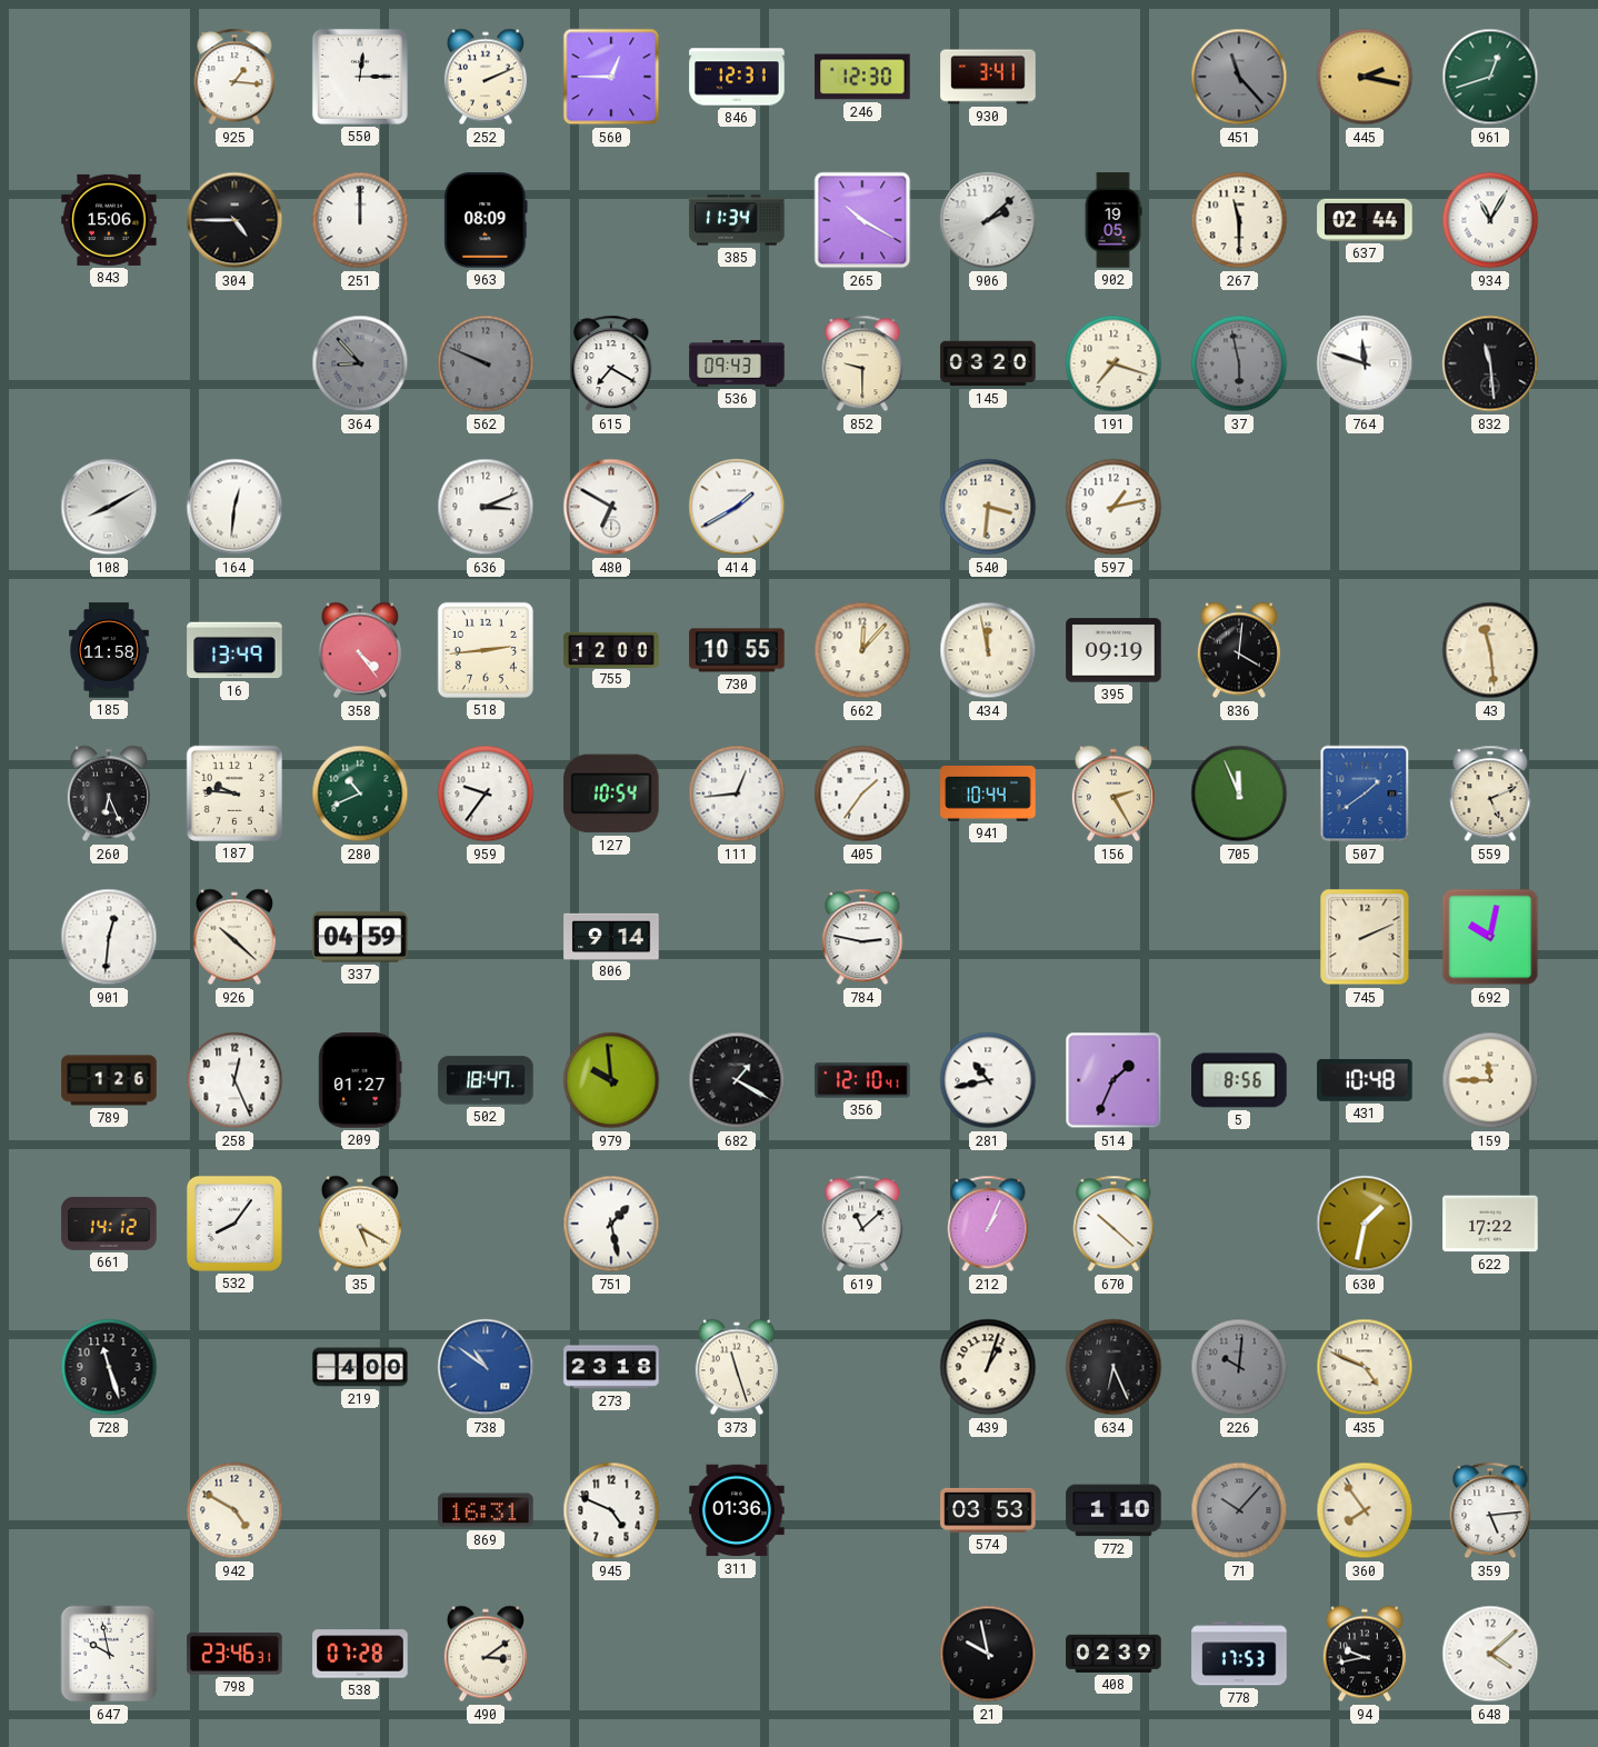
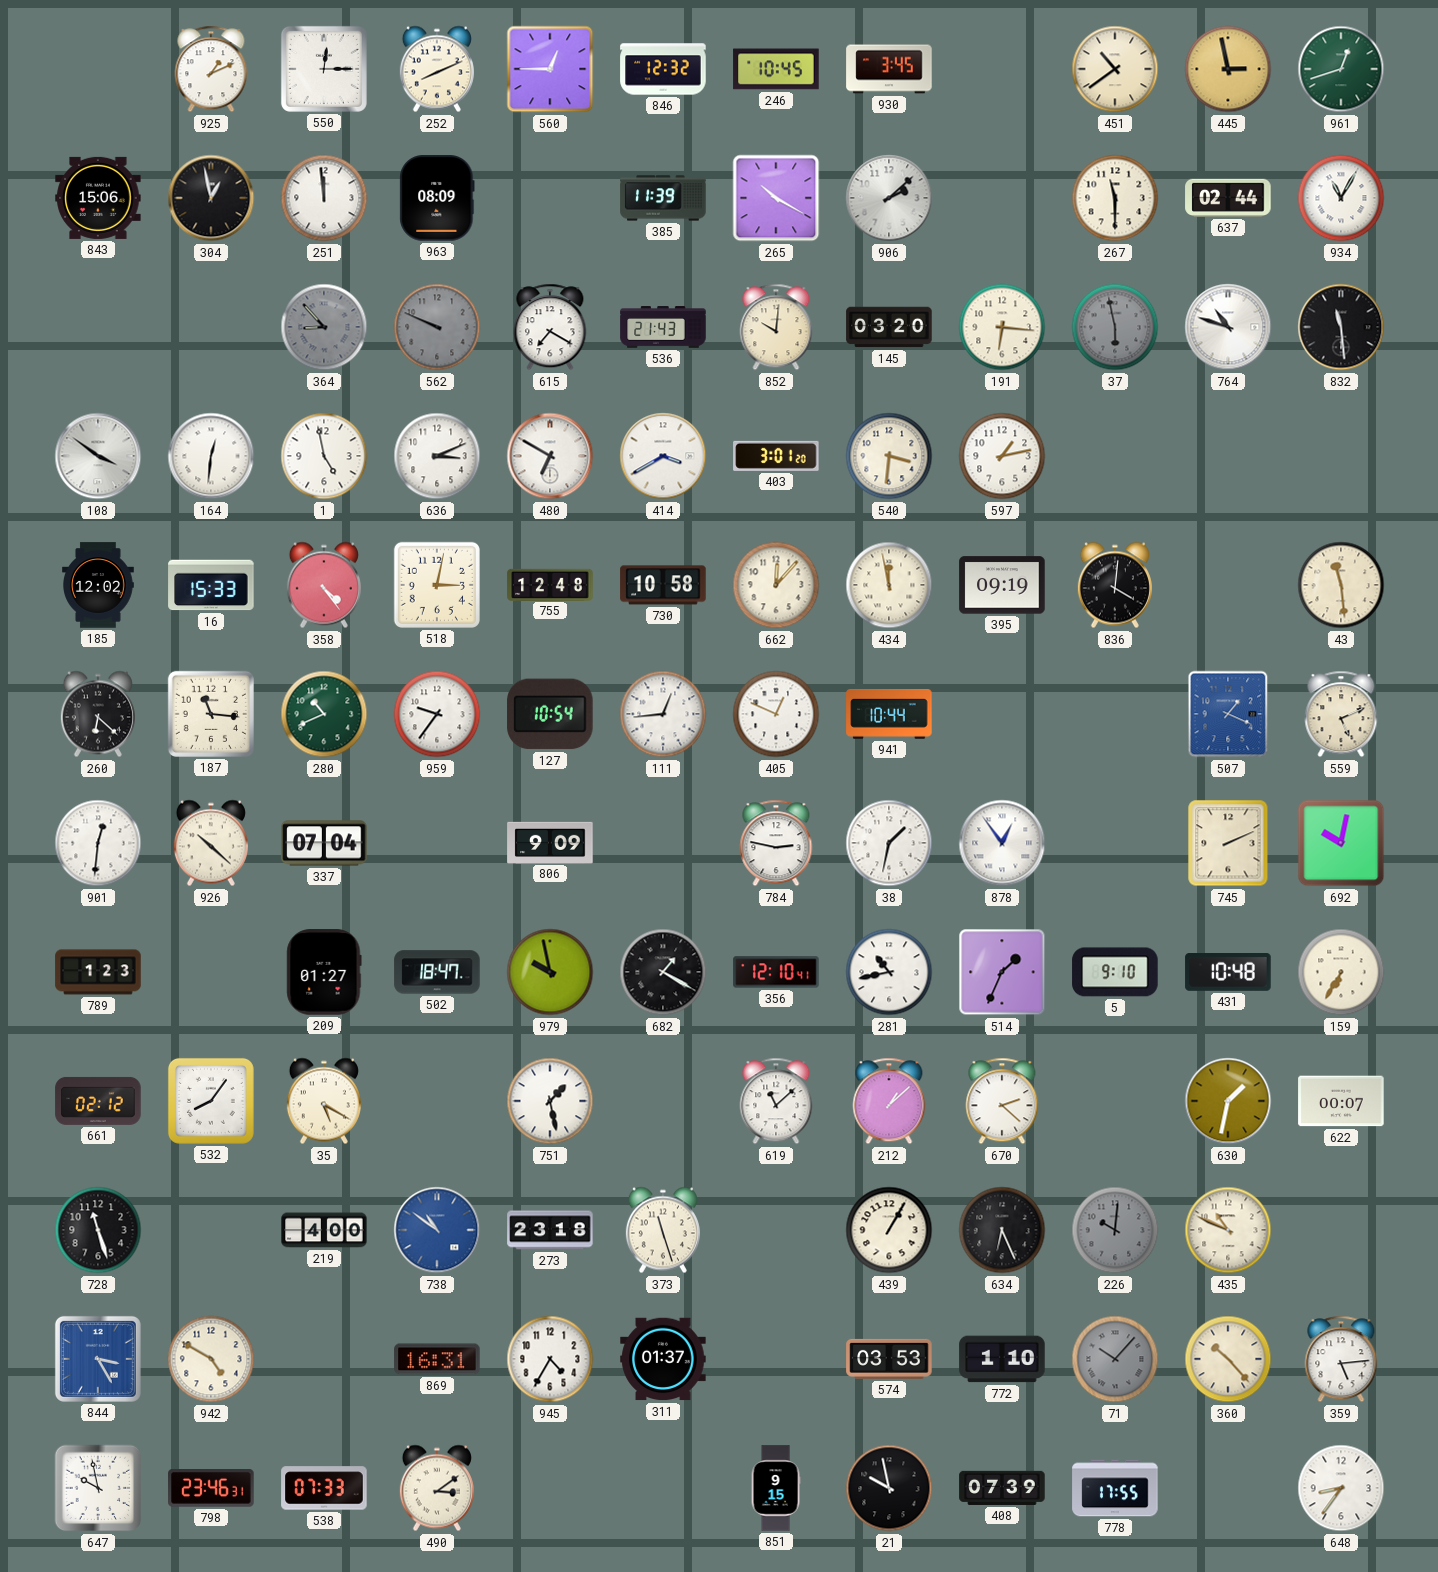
925: 1:16 -> 1:11
252: 2:11 -> 8:11
846: 12:31 -> 12:32
246: 12:30 -> 10:45
930: 3:41 -> 3:45
451: 11:23 -> 10:39
451 dial: grey -> cream
445: 2:17 -> 2:58
304: 4:45 -> 12:58
251: 12:00 -> 11:59
385: 11:34 -> 11:39
902: 19:05 -> none
536: 09:43 -> 21:43
852: 9:30 -> 10:01
191: 7:18 -> 6:16
764: 11:48 -> 10:48
108: 8:10 -> 3:51
1: none -> 4:58
414: 1:40 -> 3:40
403: none -> 3:01
185: 11:58 -> 12:02
16: 13:49 -> 15:33
518: 2:44 -> 3:02
755: 12:00 -> 12:48
730: 10:55 -> 10:58
260: 6:26 -> 6:22
187: 9:46 -> 11:16
405: 1:36 -> 12:49
156: 2:25 -> none
705: 11:56 -> none
507: 1:39 -> 1:19
337: 04:59 -> 07:04
806: 9:14 -> 9:09
38: none -> 1:32
878: none -> 12:54
789: 1:26 -> 1:23
258: 12:26 -> none
979: 9:59 -> 9:58
5: 8:56 -> 9:10
159: 11:45 -> 6:35
661: 14:12 -> 02:12
212: 1:04 -> 1:08
670: 10:22 -> 2:22
622: 17:22 -> 00:07
439: 1:03 -> 1:05
435: 4:49 -> 10:49
844: none -> 3:25
945: 4:49 -> 4:35
311: 01:36 -> 01:37
360: 7:54 -> 10:23
538: 07:28 -> 07:33
851: none -> 9:15
408: 02:39 -> 07:39
778: 17:53 -> 17:55
94: 9:43 -> none
648: 4:08 -> 8:36
